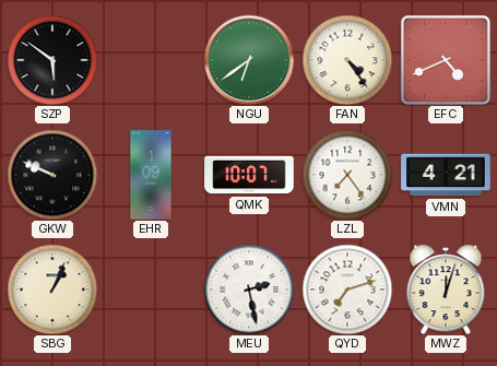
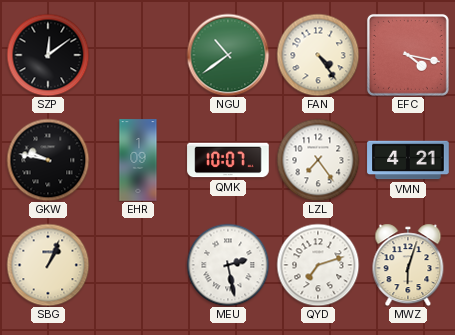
SZP: 5:51 -> 12:09
NGU: 6:39 -> 10:39
EFC: 4:41 -> 4:17
GKW: 9:49 -> 9:47
MWZ: 12:03 -> 6:03
